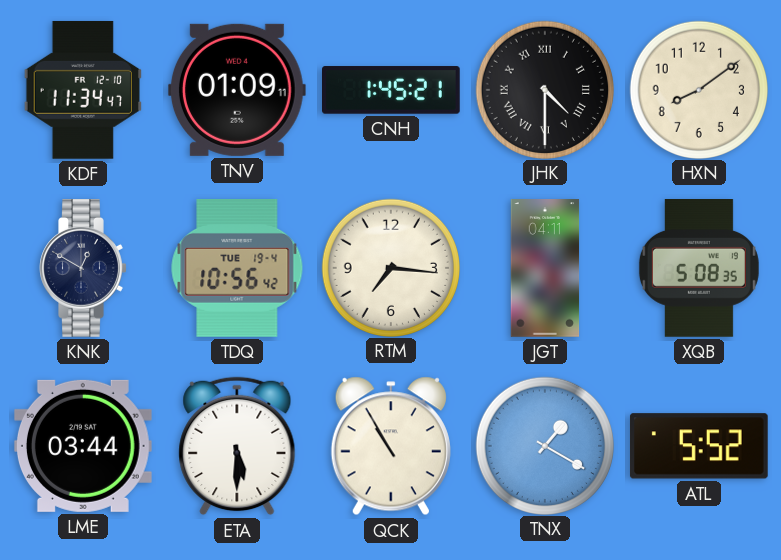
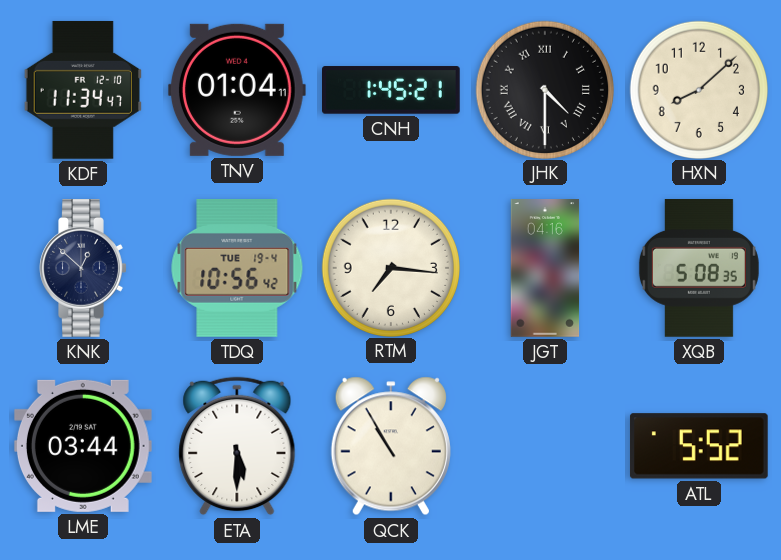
TNV: 01:09 -> 01:04
HXN: 8:09 -> 8:08
KNK: 12:50 -> 12:52
JGT: 04:11 -> 04:16
TNX: 1:20 -> none
